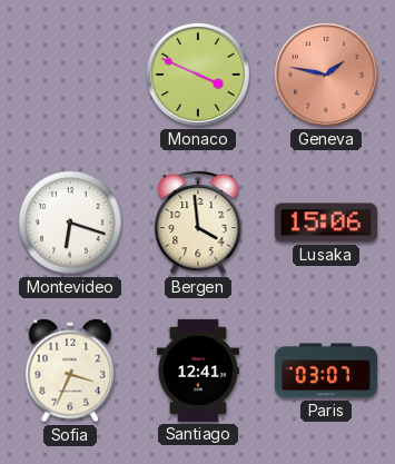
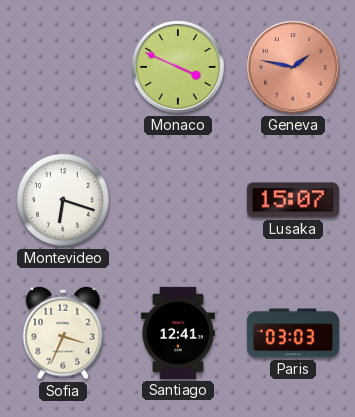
Bergen: 3:59 -> none
Lusaka: 15:06 -> 15:07
Paris: 03:07 -> 03:03
